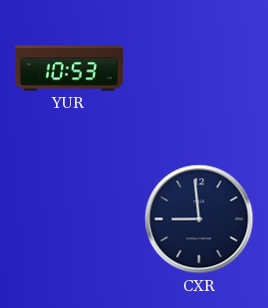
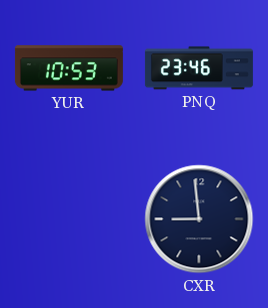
PNQ: none -> 23:46
